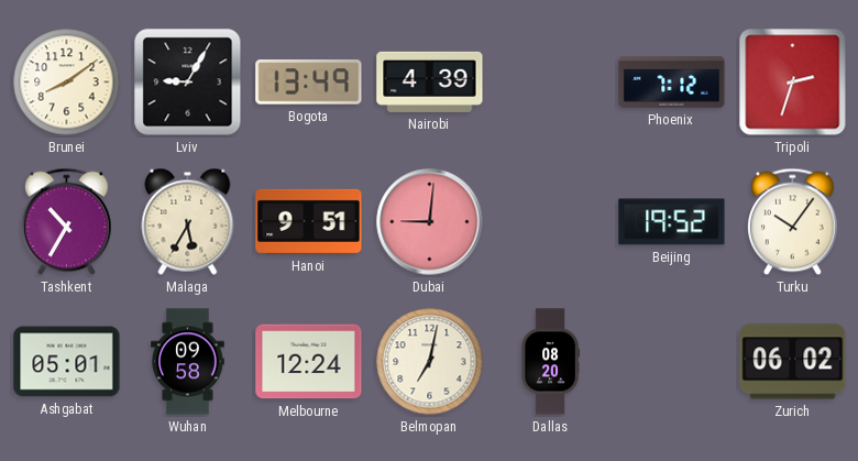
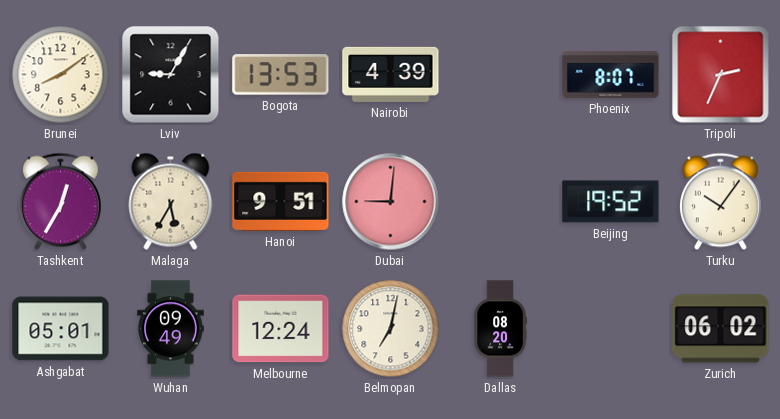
Bogota: 13:49 -> 13:53
Phoenix: 7:12 -> 8:07
Tripoli: 2:33 -> 2:34
Tashkent: 10:35 -> 12:35
Wuhan: 09:58 -> 09:49
